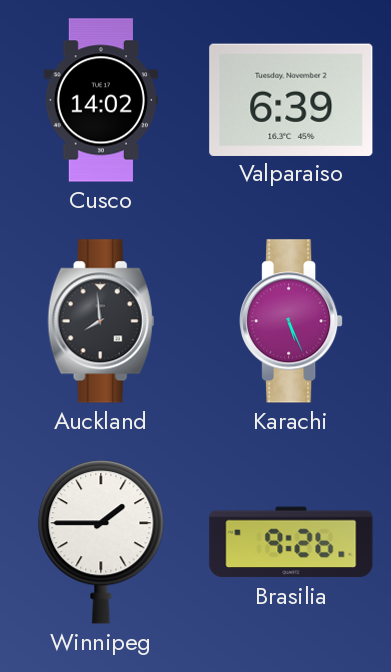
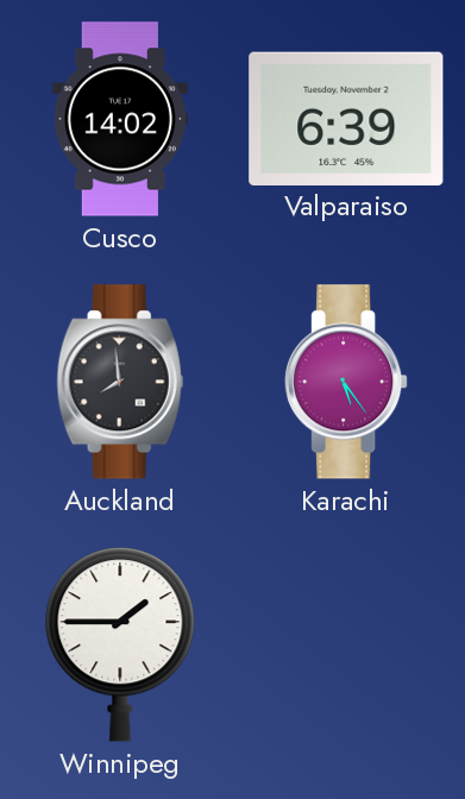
Karachi: 5:26 -> 5:24
Brasilia: 9:26 -> none
